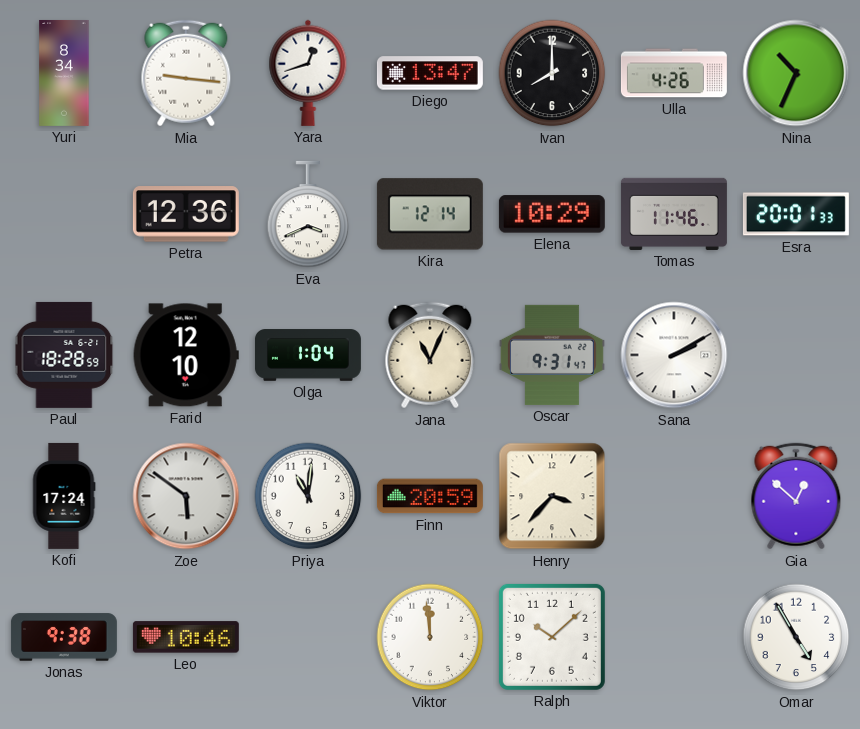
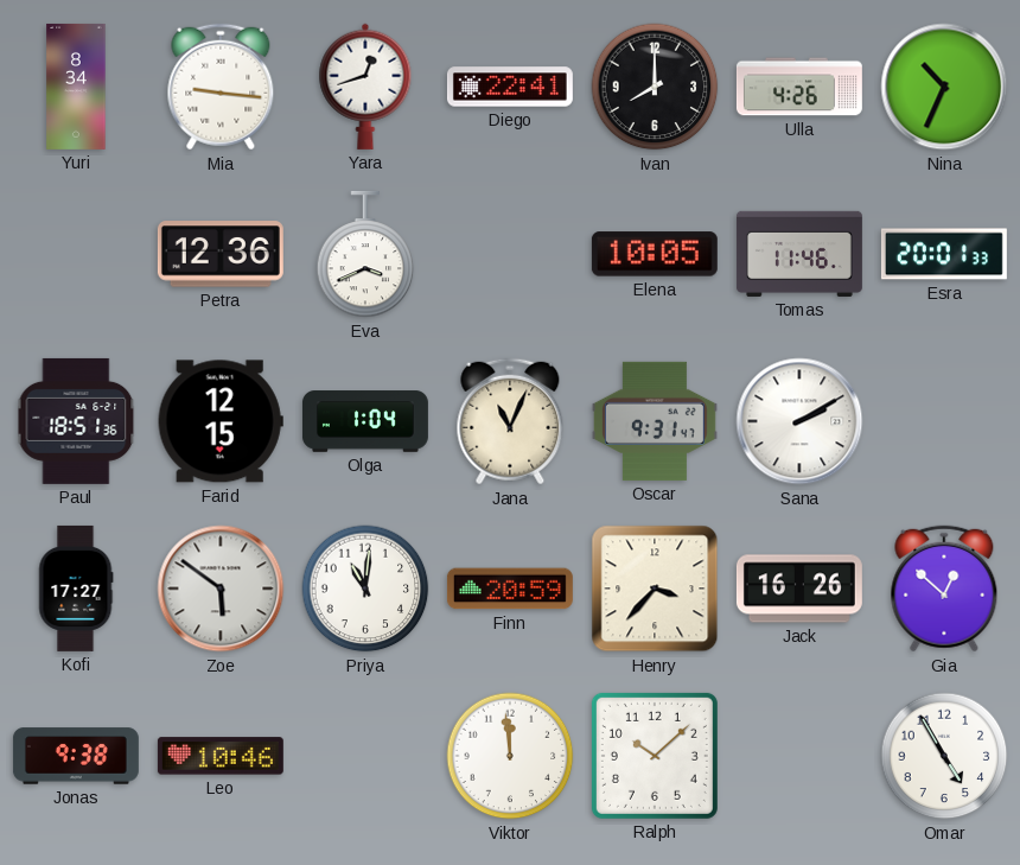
Diego: 13:47 -> 22:41
Kira: 12:14 -> none
Elena: 10:29 -> 10:05
Paul: 18:28 -> 18:51
Farid: 12:10 -> 12:15
Kofi: 17:24 -> 17:27
Jack: none -> 16:26
